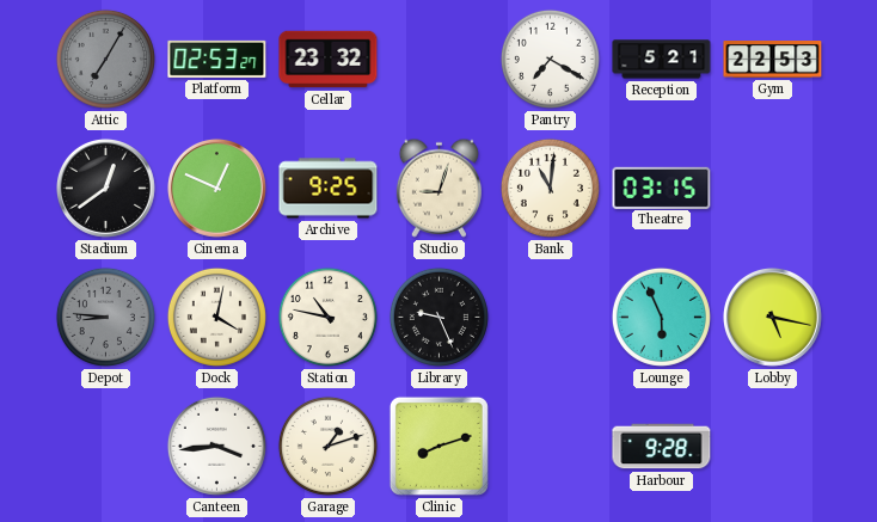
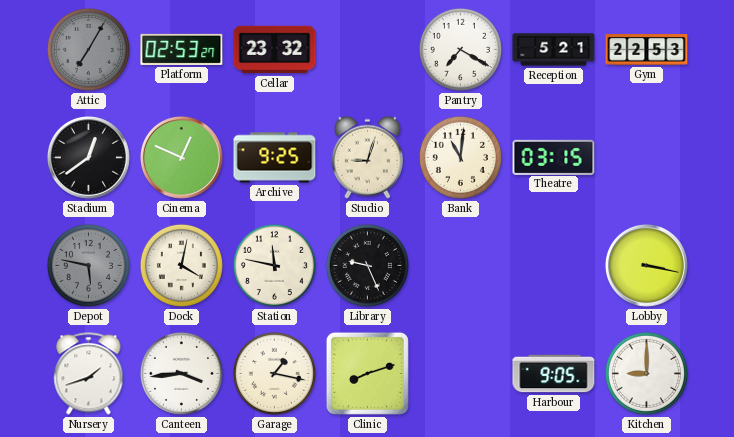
Depot: 8:46 -> 5:47
Station: 10:47 -> 11:47
Lounge: 5:56 -> none
Lobby: 5:17 -> 3:17
Nursery: none -> 1:42
Garage: 1:12 -> 1:17
Harbour: 9:28 -> 9:05
Kitchen: none -> 9:00
